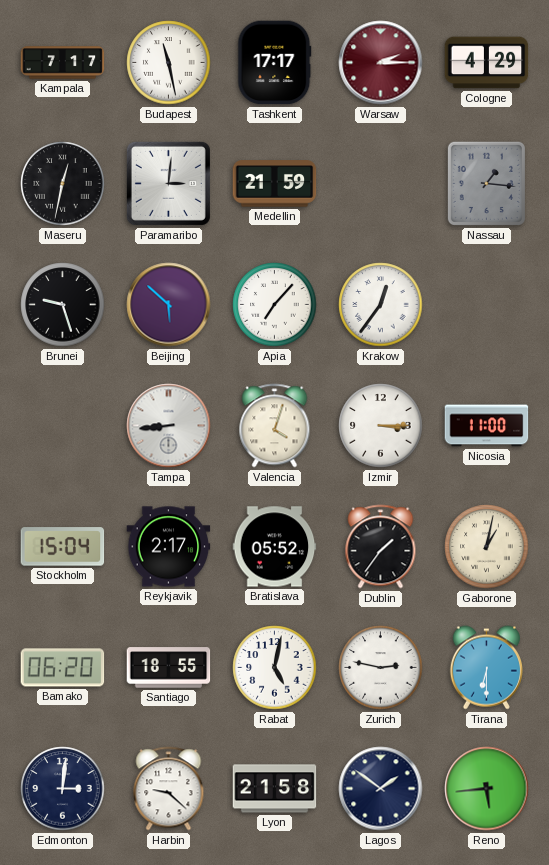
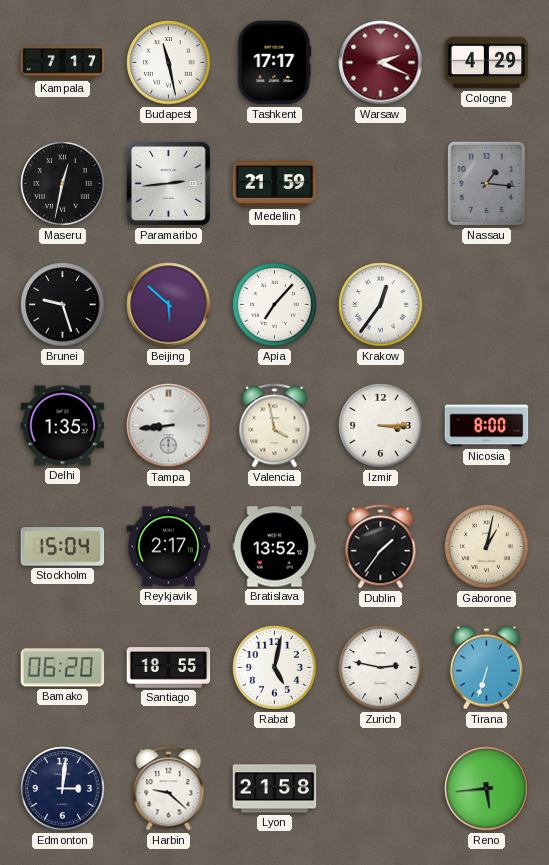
Warsaw: 2:15 -> 2:19
Paramaribo: 3:01 -> 2:44
Delhi: none -> 1:35
Valencia: 4:03 -> 3:58
Nicosia: 11:00 -> 8:00
Bratislava: 05:52 -> 13:52
Tirana: 6:30 -> 6:33
Lagos: 1:51 -> none
